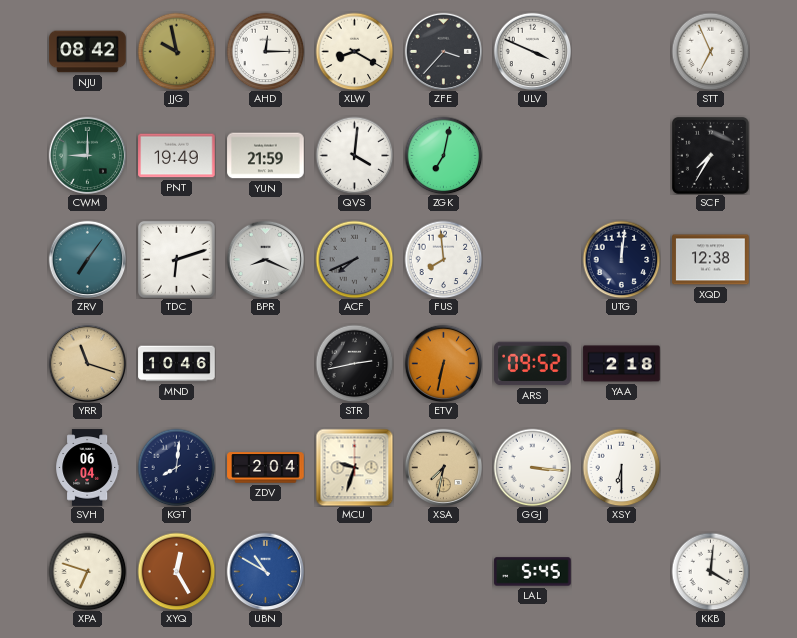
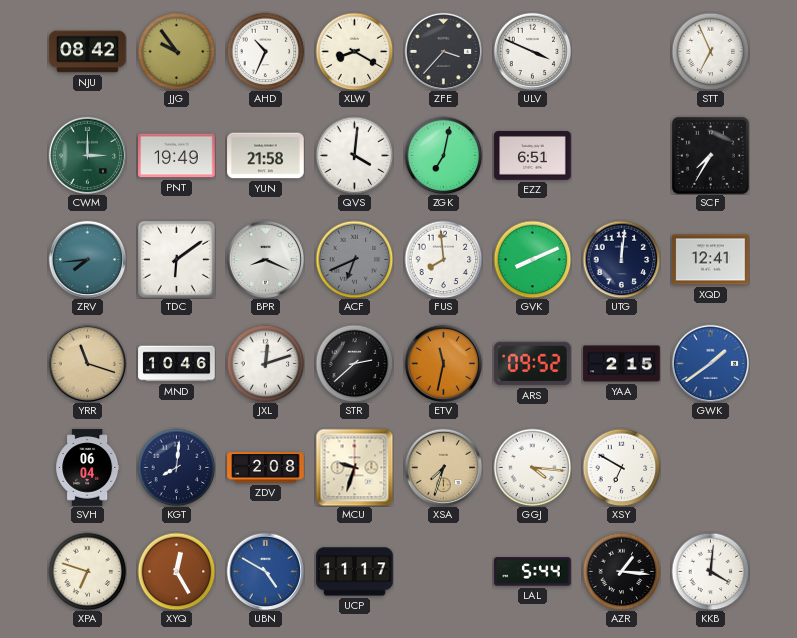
JJG: 9:58 -> 9:54
AHD: 12:15 -> 10:34
CWM: 9:00 -> 3:00
YUN: 21:59 -> 21:58
EZZ: none -> 6:51
ZRV: 7:06 -> 7:44
TDC: 6:12 -> 6:09
ACF: 7:41 -> 6:41
GVK: none -> 8:11
XQD: 12:38 -> 12:41
JXL: none -> 12:12
STR: 2:43 -> 2:38
ETV: 6:32 -> 11:32
YAA: 2:18 -> 2:15
GWK: none -> 1:39
ZDV: 2:04 -> 2:08
XSA: 7:32 -> 7:33
GGJ: 3:16 -> 4:16
XSY: 6:30 -> 6:50
UBN: 10:50 -> 4:50
UCP: none -> 11:17
LAL: 5:45 -> 5:44
AZR: none -> 1:16
